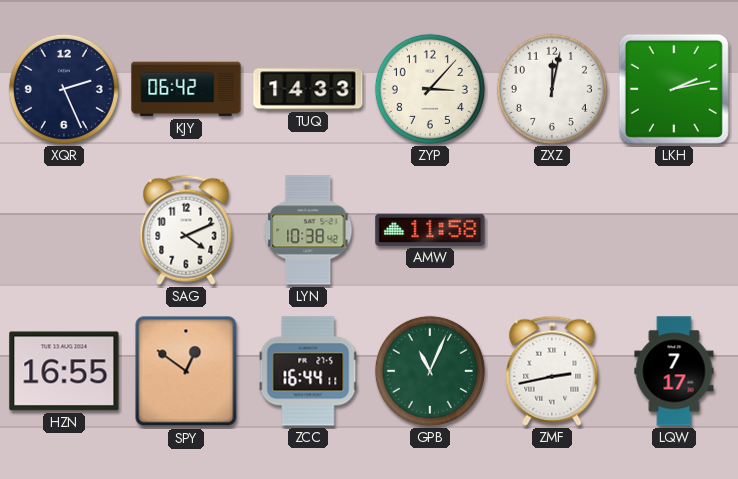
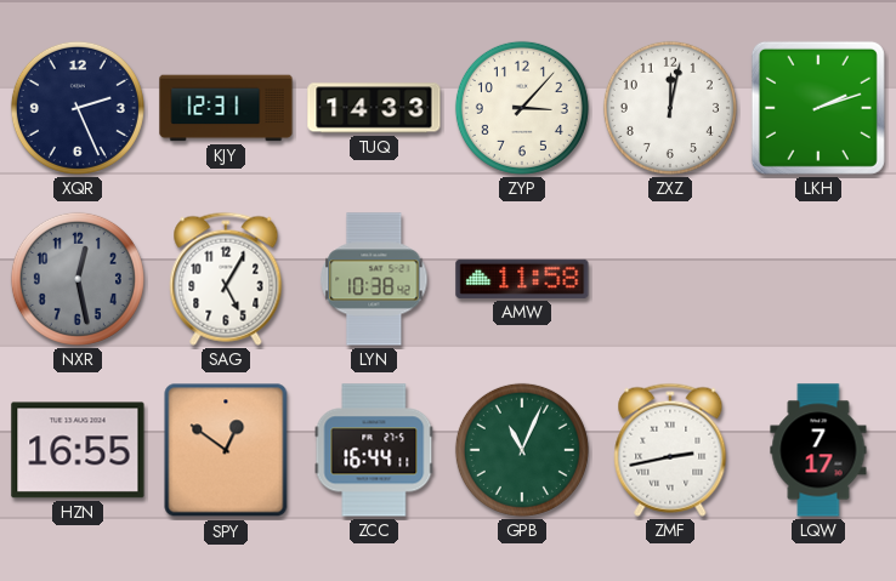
KJY: 06:42 -> 12:31
LKH: 2:13 -> 2:12
NXR: none -> 12:28
SAG: 4:11 -> 5:05
